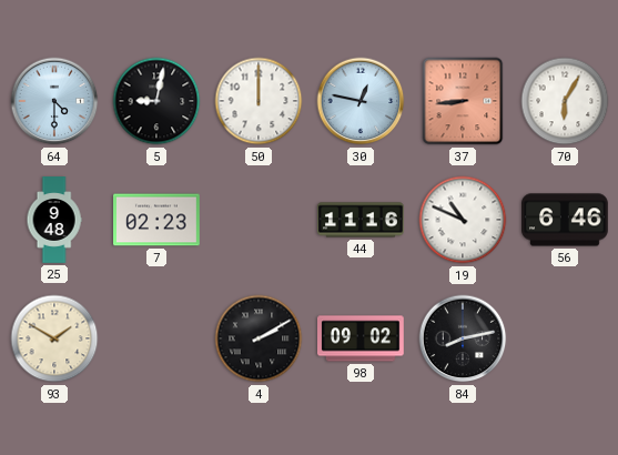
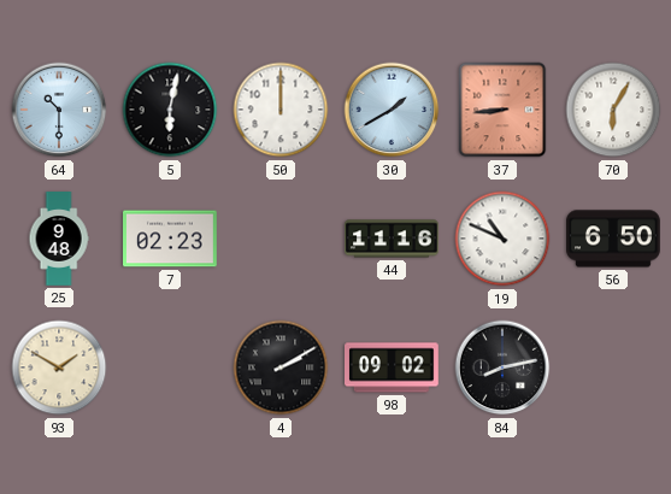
64: 4:30 -> 10:30
5: 9:02 -> 6:02
30: 12:47 -> 1:40
56: 6:46 -> 6:50
